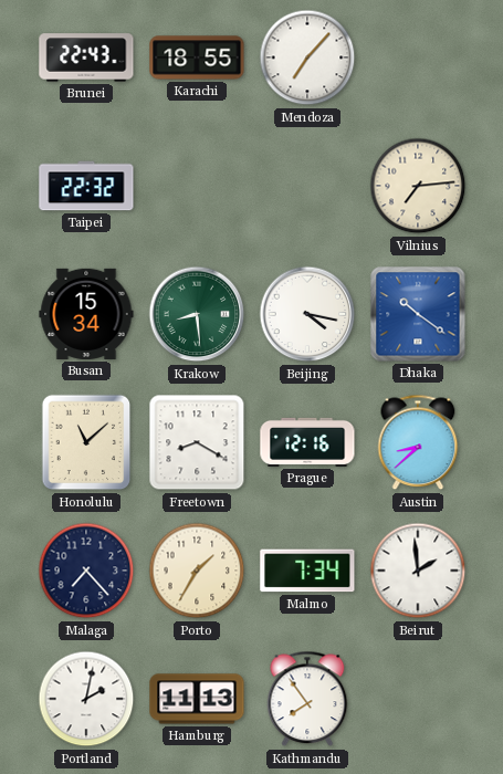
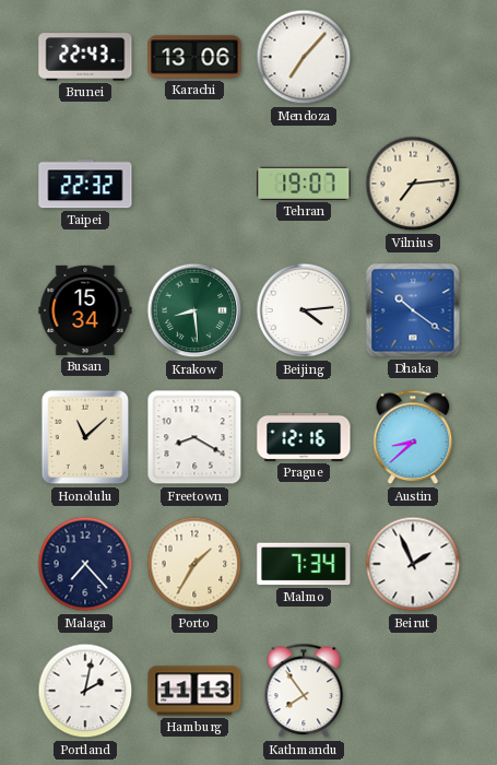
Karachi: 18:55 -> 13:06
Tehran: none -> 19:07
Beijing: 4:17 -> 4:14
Beirut: 1:59 -> 1:56
